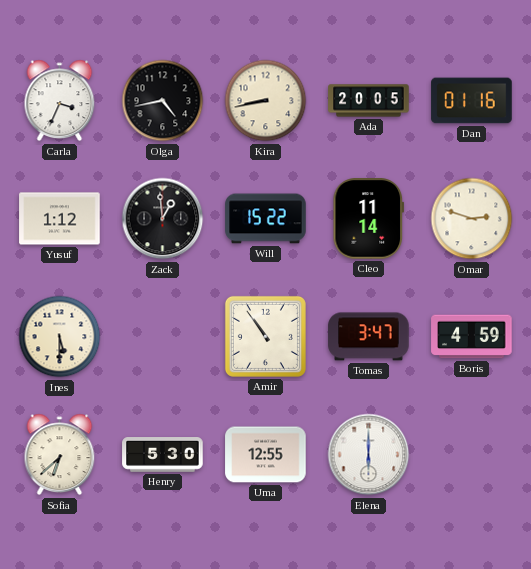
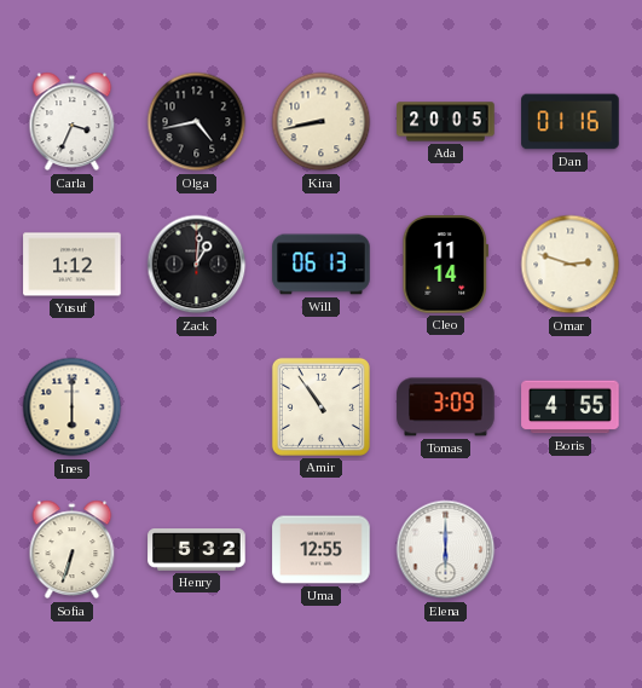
Zack: 12:59 -> 1:01
Will: 15:22 -> 06:13
Ines: 5:30 -> 6:00
Tomas: 3:47 -> 3:09
Boris: 4:59 -> 4:55
Sofia: 6:38 -> 6:33
Henry: 5:30 -> 5:32
